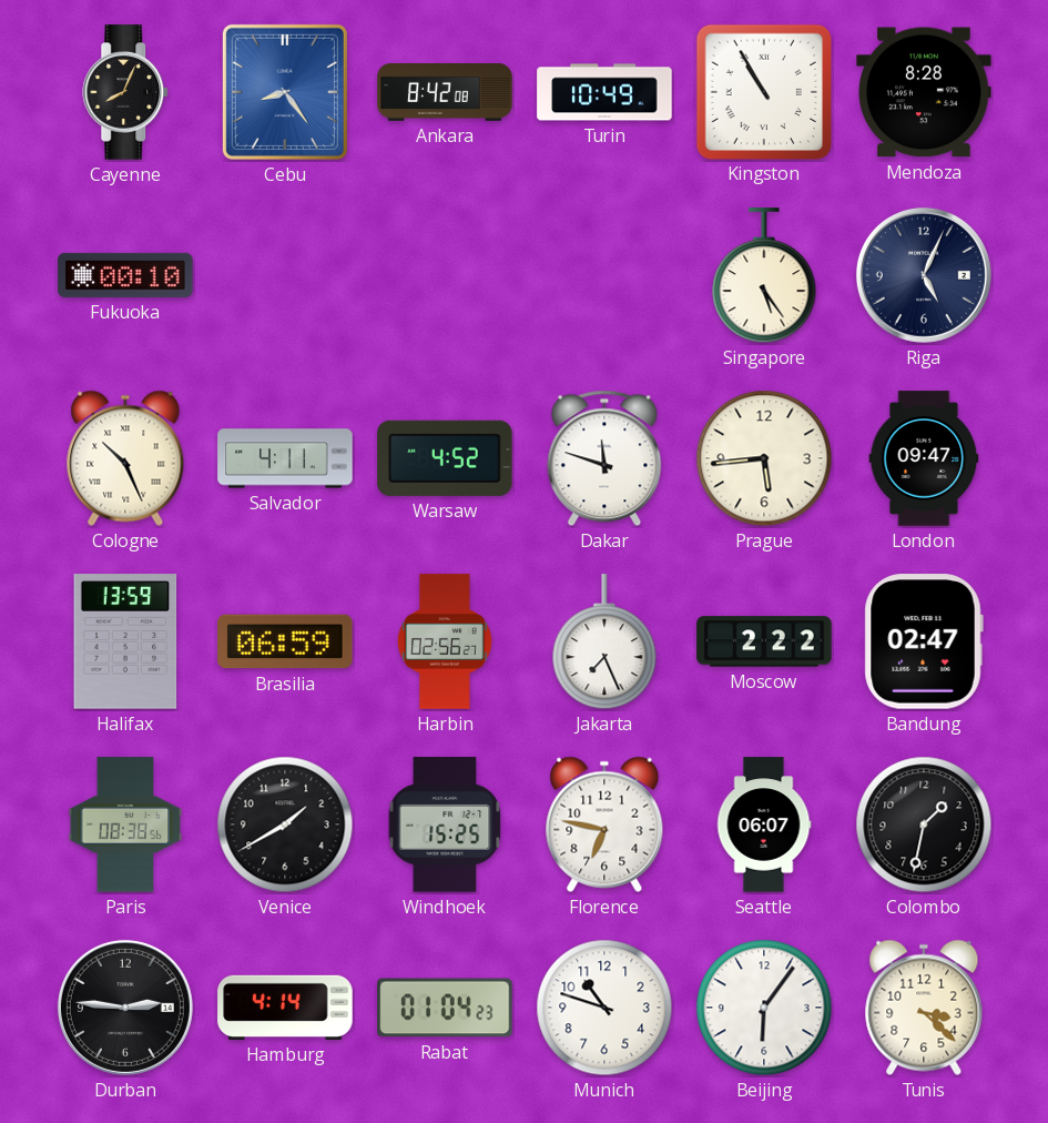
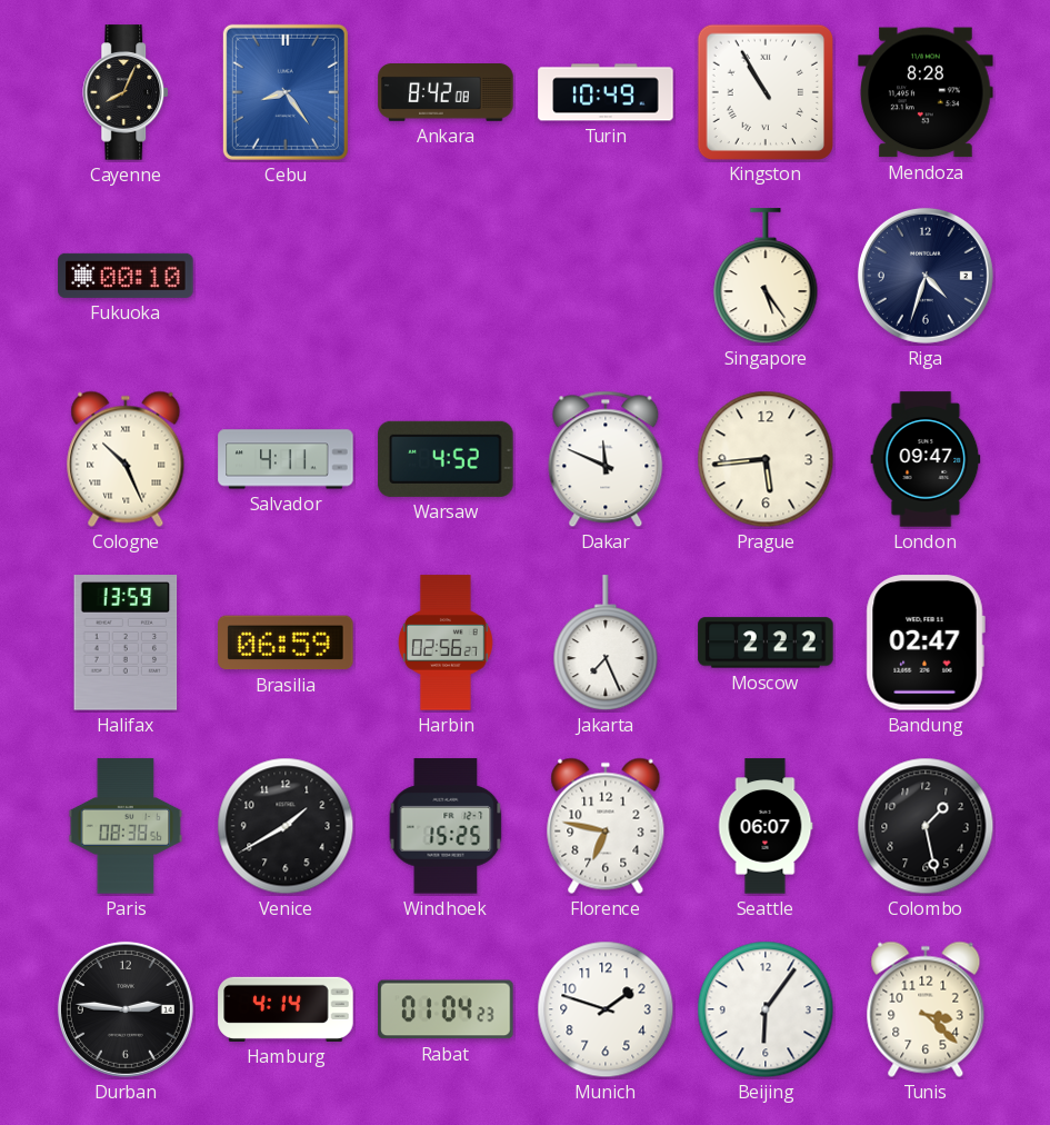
Riga: 5:04 -> 4:33
Dakar: 11:48 -> 11:49
Colombo: 1:32 -> 1:28
Munich: 10:48 -> 1:48
